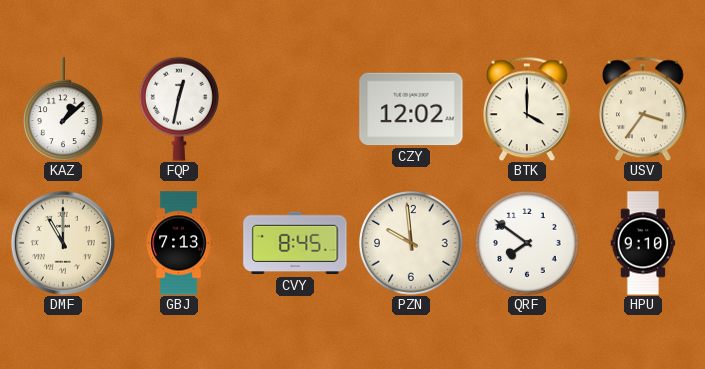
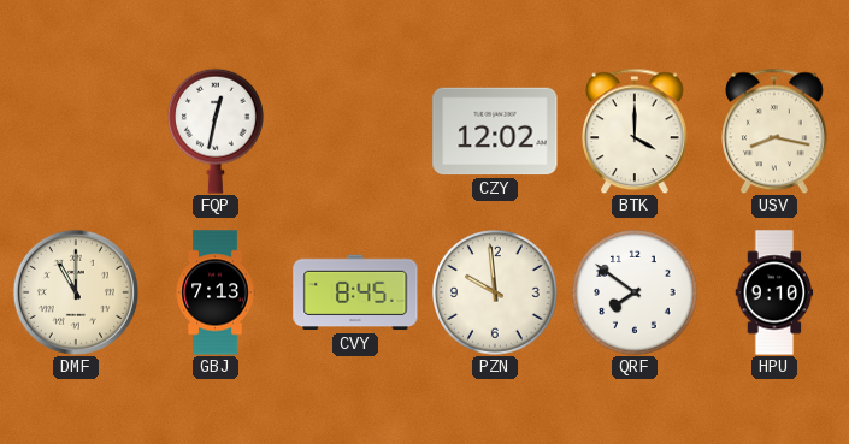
KAZ: 1:08 -> none
USV: 3:36 -> 8:17
